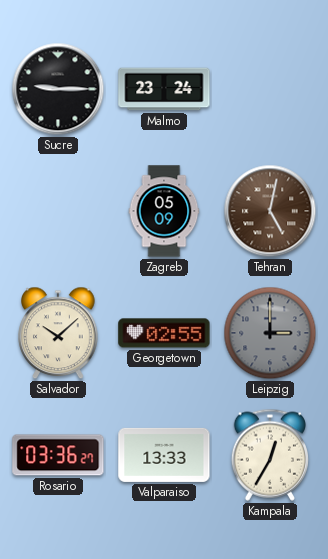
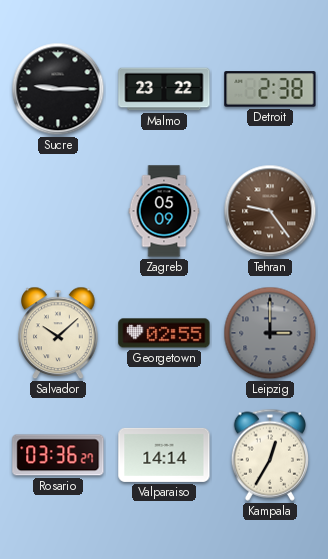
Malmo: 23:24 -> 23:22
Detroit: none -> 2:38
Tehran: 5:02 -> 9:24
Valparaiso: 13:33 -> 14:14
